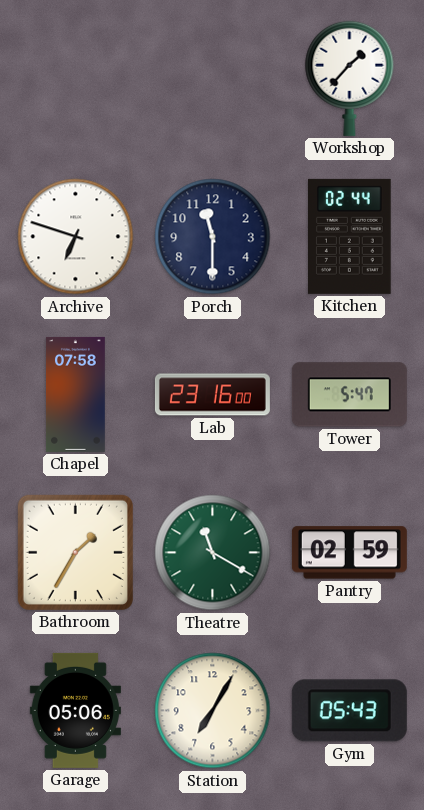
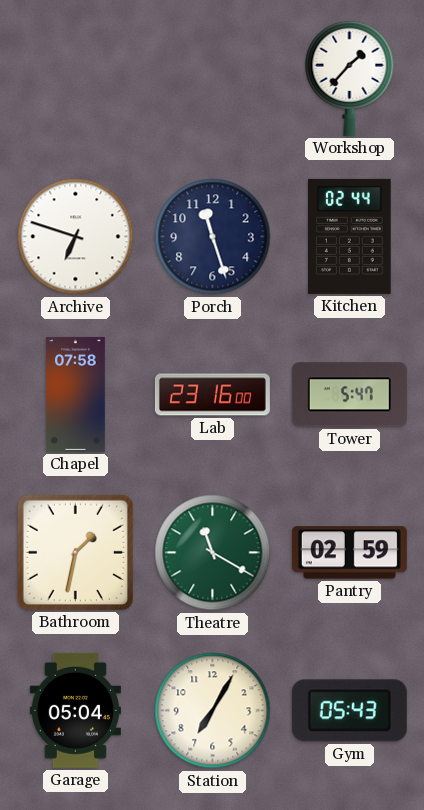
Porch: 11:30 -> 11:27
Bathroom: 1:35 -> 1:32
Garage: 05:06 -> 05:04
